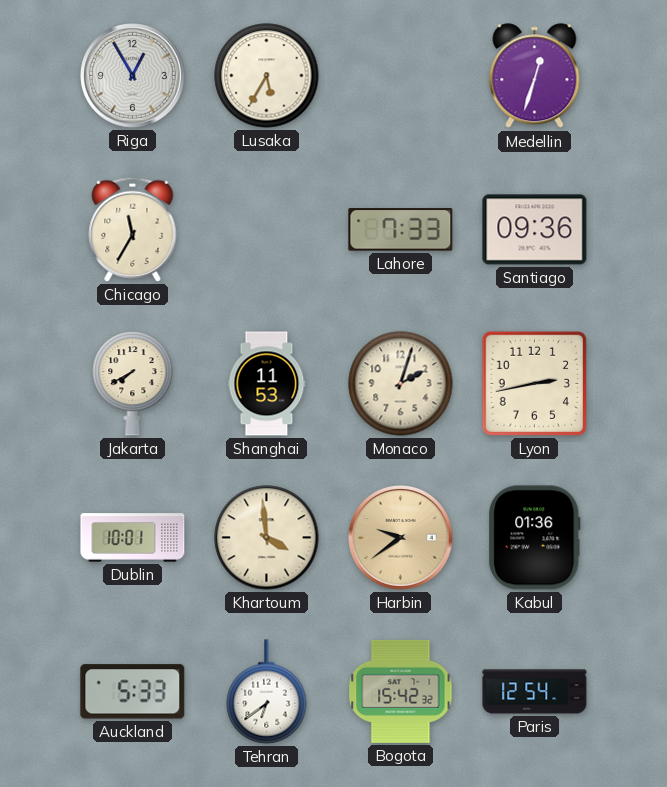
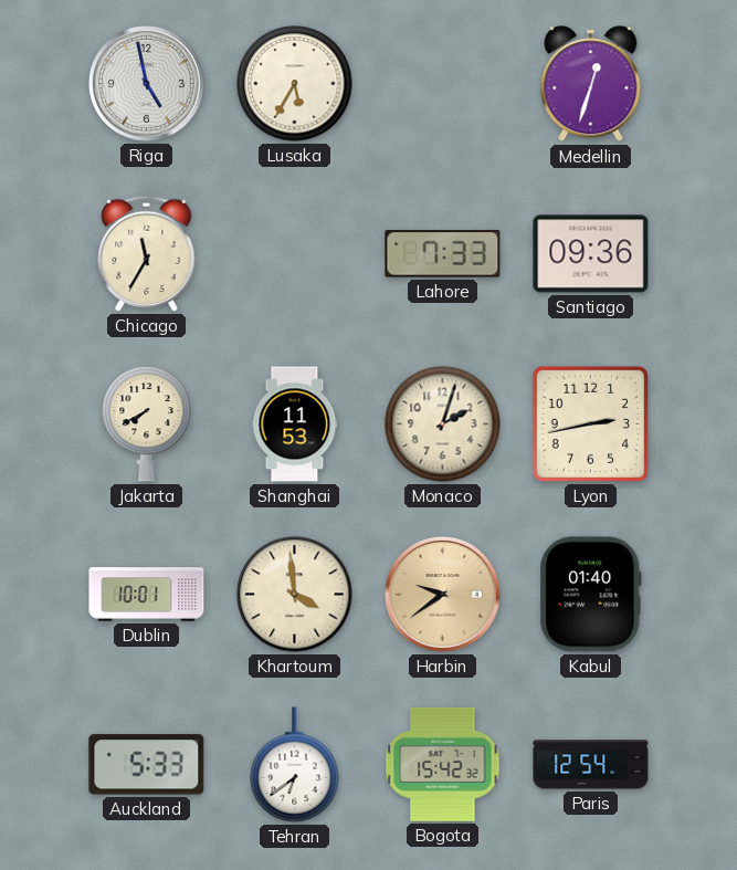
Riga: 12:55 -> 4:58
Kabul: 01:36 -> 01:40
